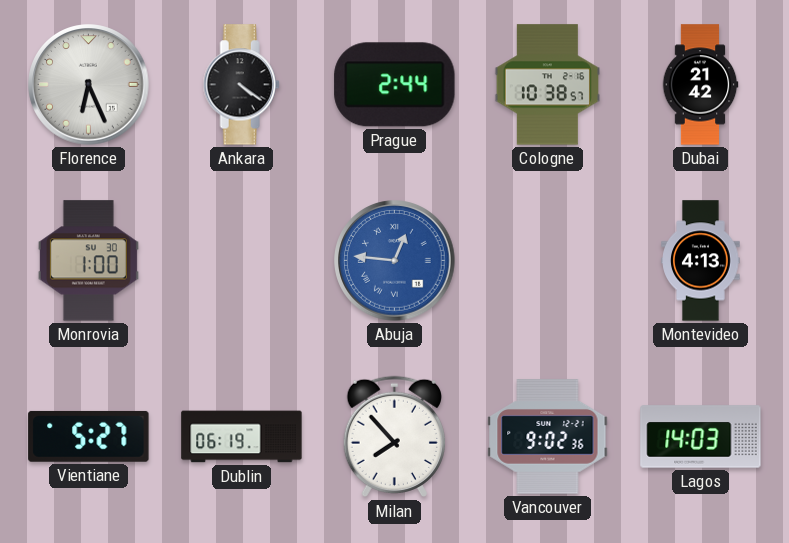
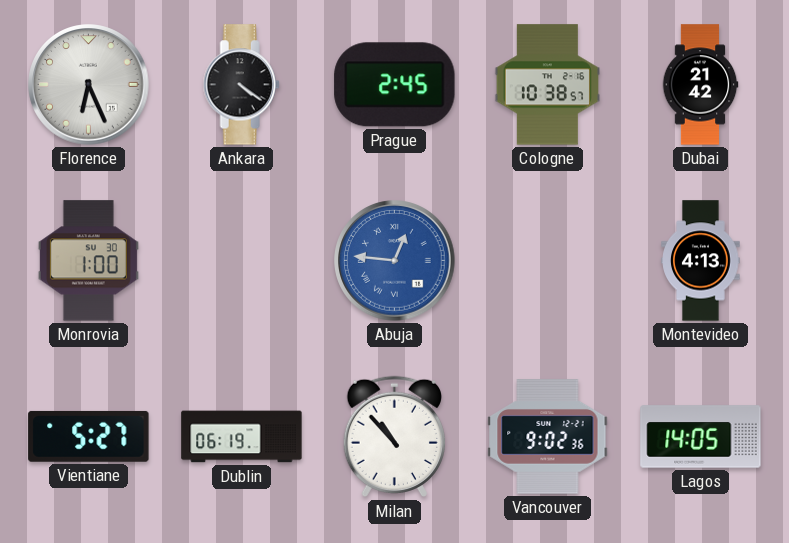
Prague: 2:44 -> 2:45
Milan: 7:53 -> 10:53
Lagos: 14:03 -> 14:05
